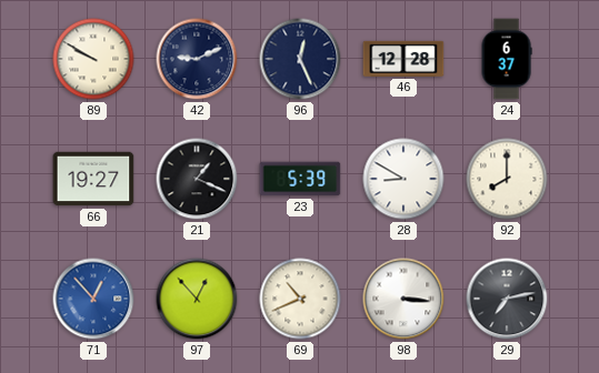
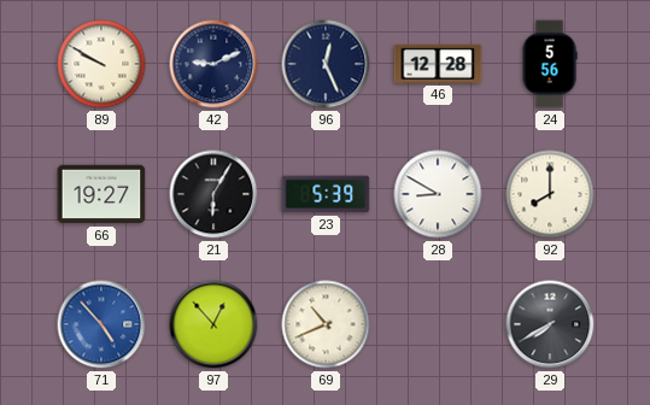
24: 6:37 -> 5:56
21: 1:19 -> 6:05
71: 12:53 -> 4:53
98: 3:16 -> none
29: 7:13 -> 7:40
